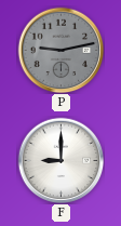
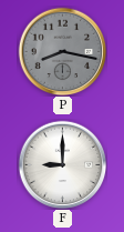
P: 9:13 -> 8:17
